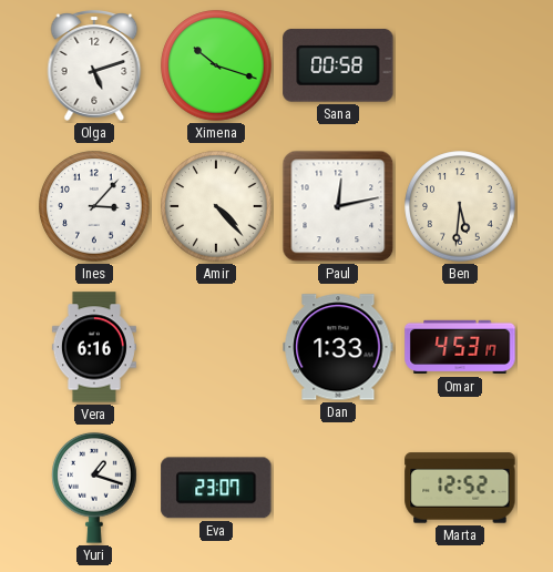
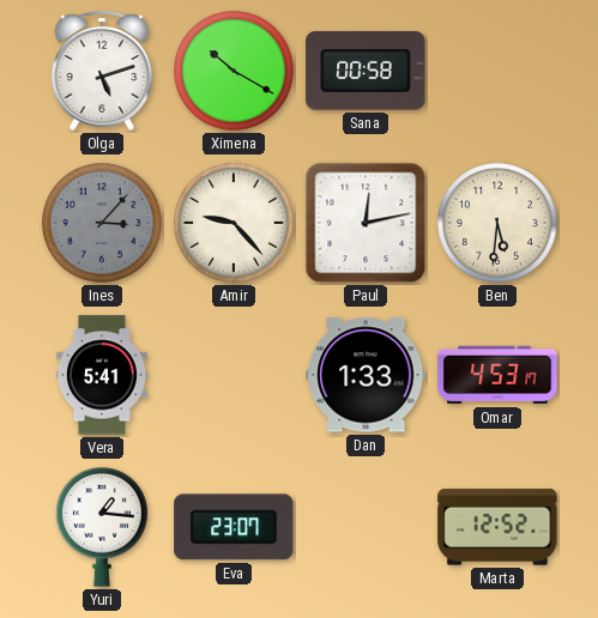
Ximena: 10:18 -> 10:20
Ines dial: white -> grey
Amir: 4:23 -> 9:23
Vera: 6:16 -> 5:41
Yuri: 1:18 -> 1:16
